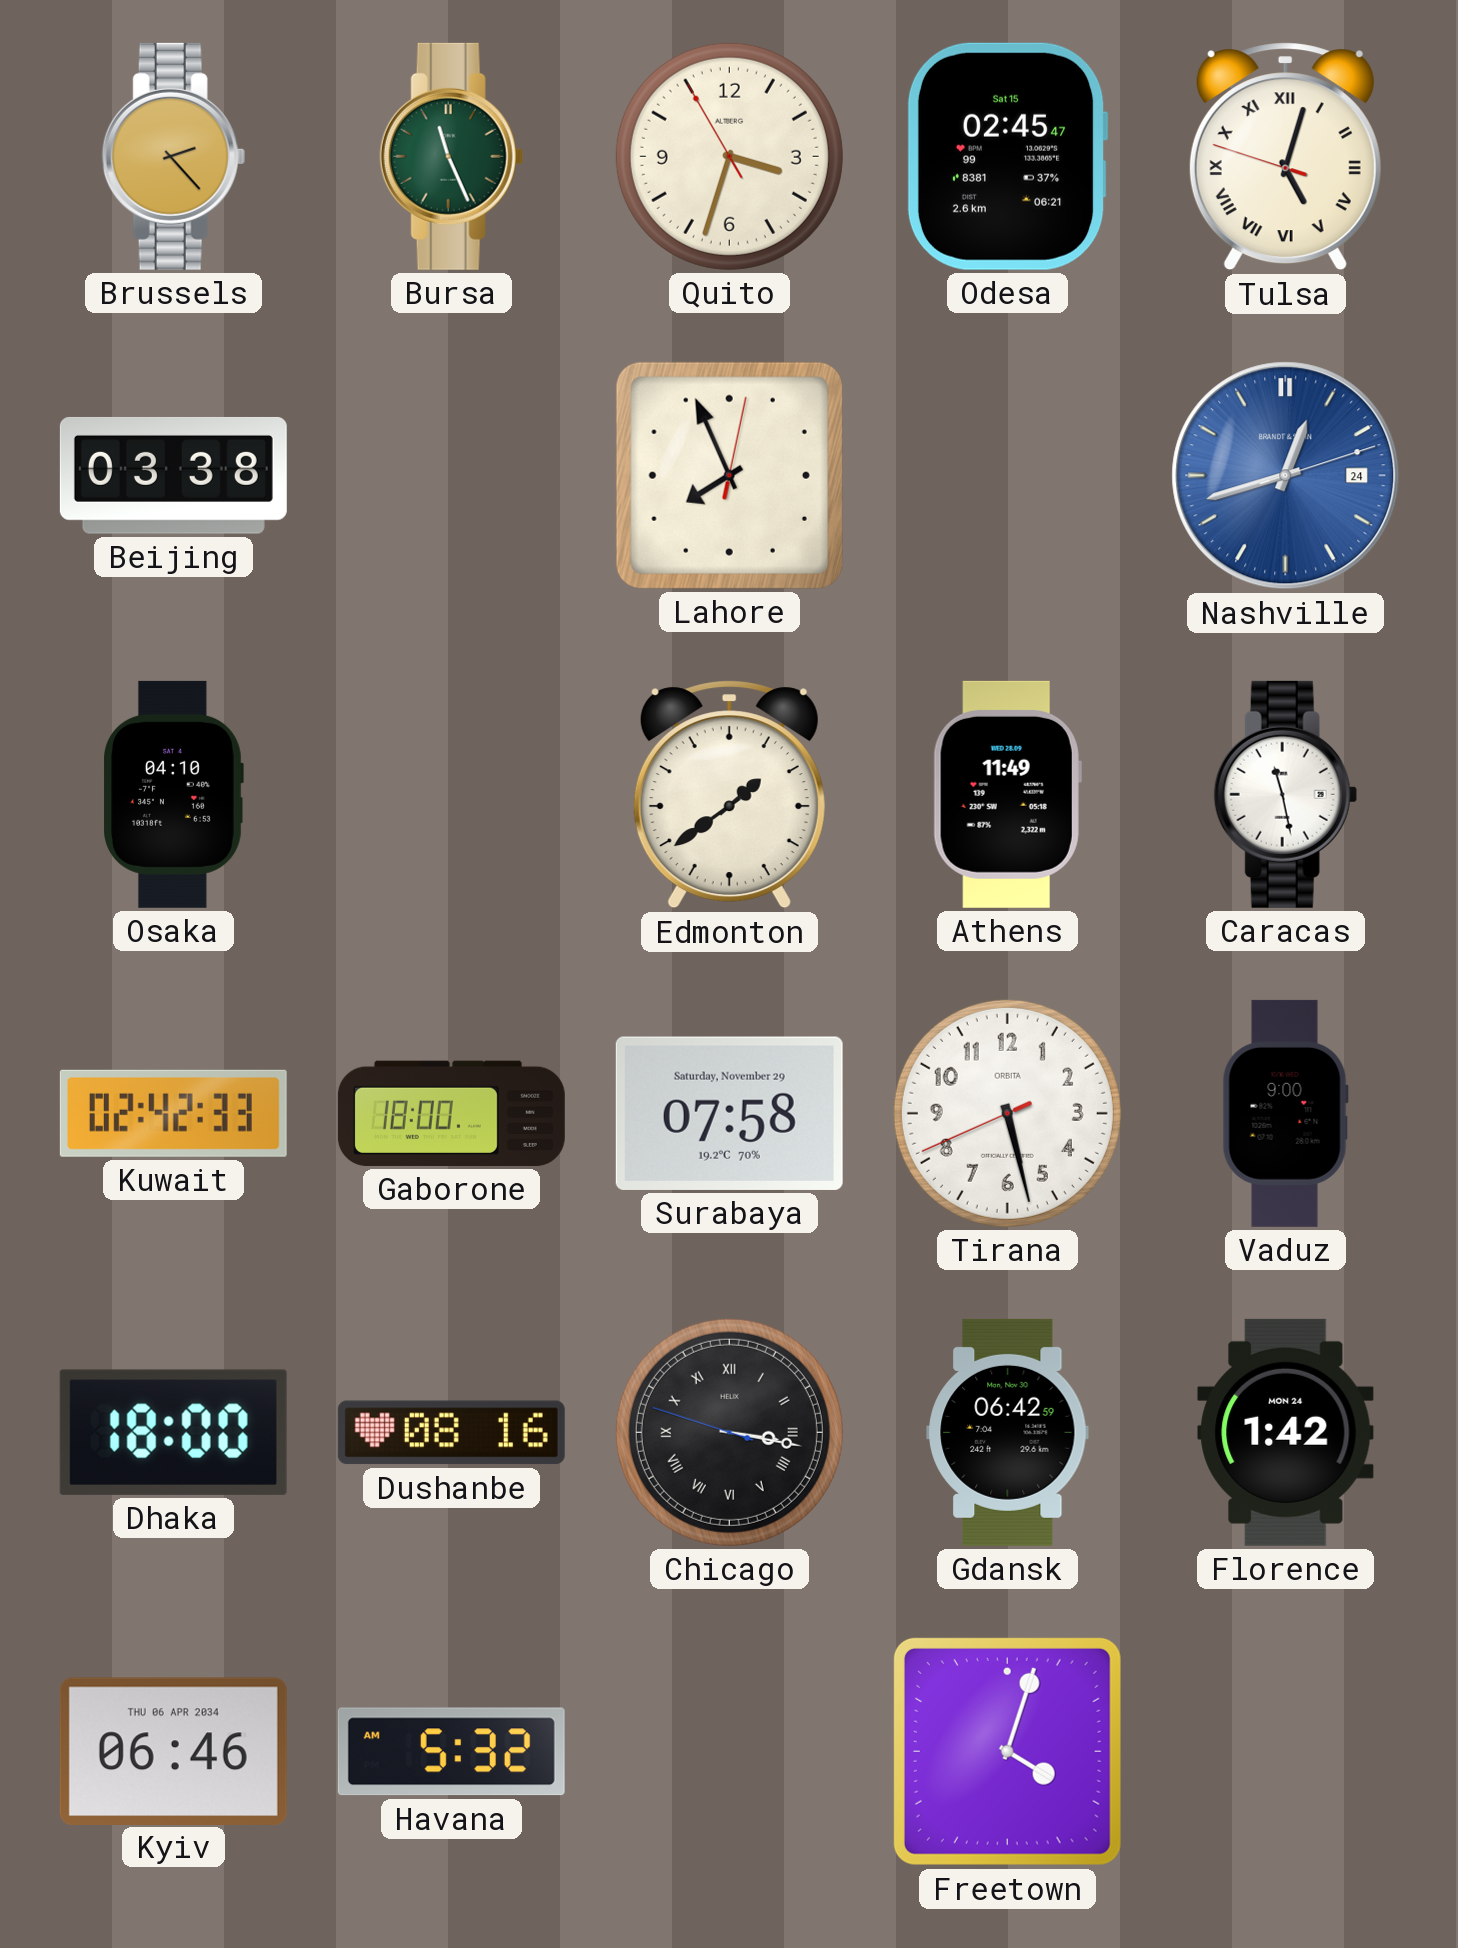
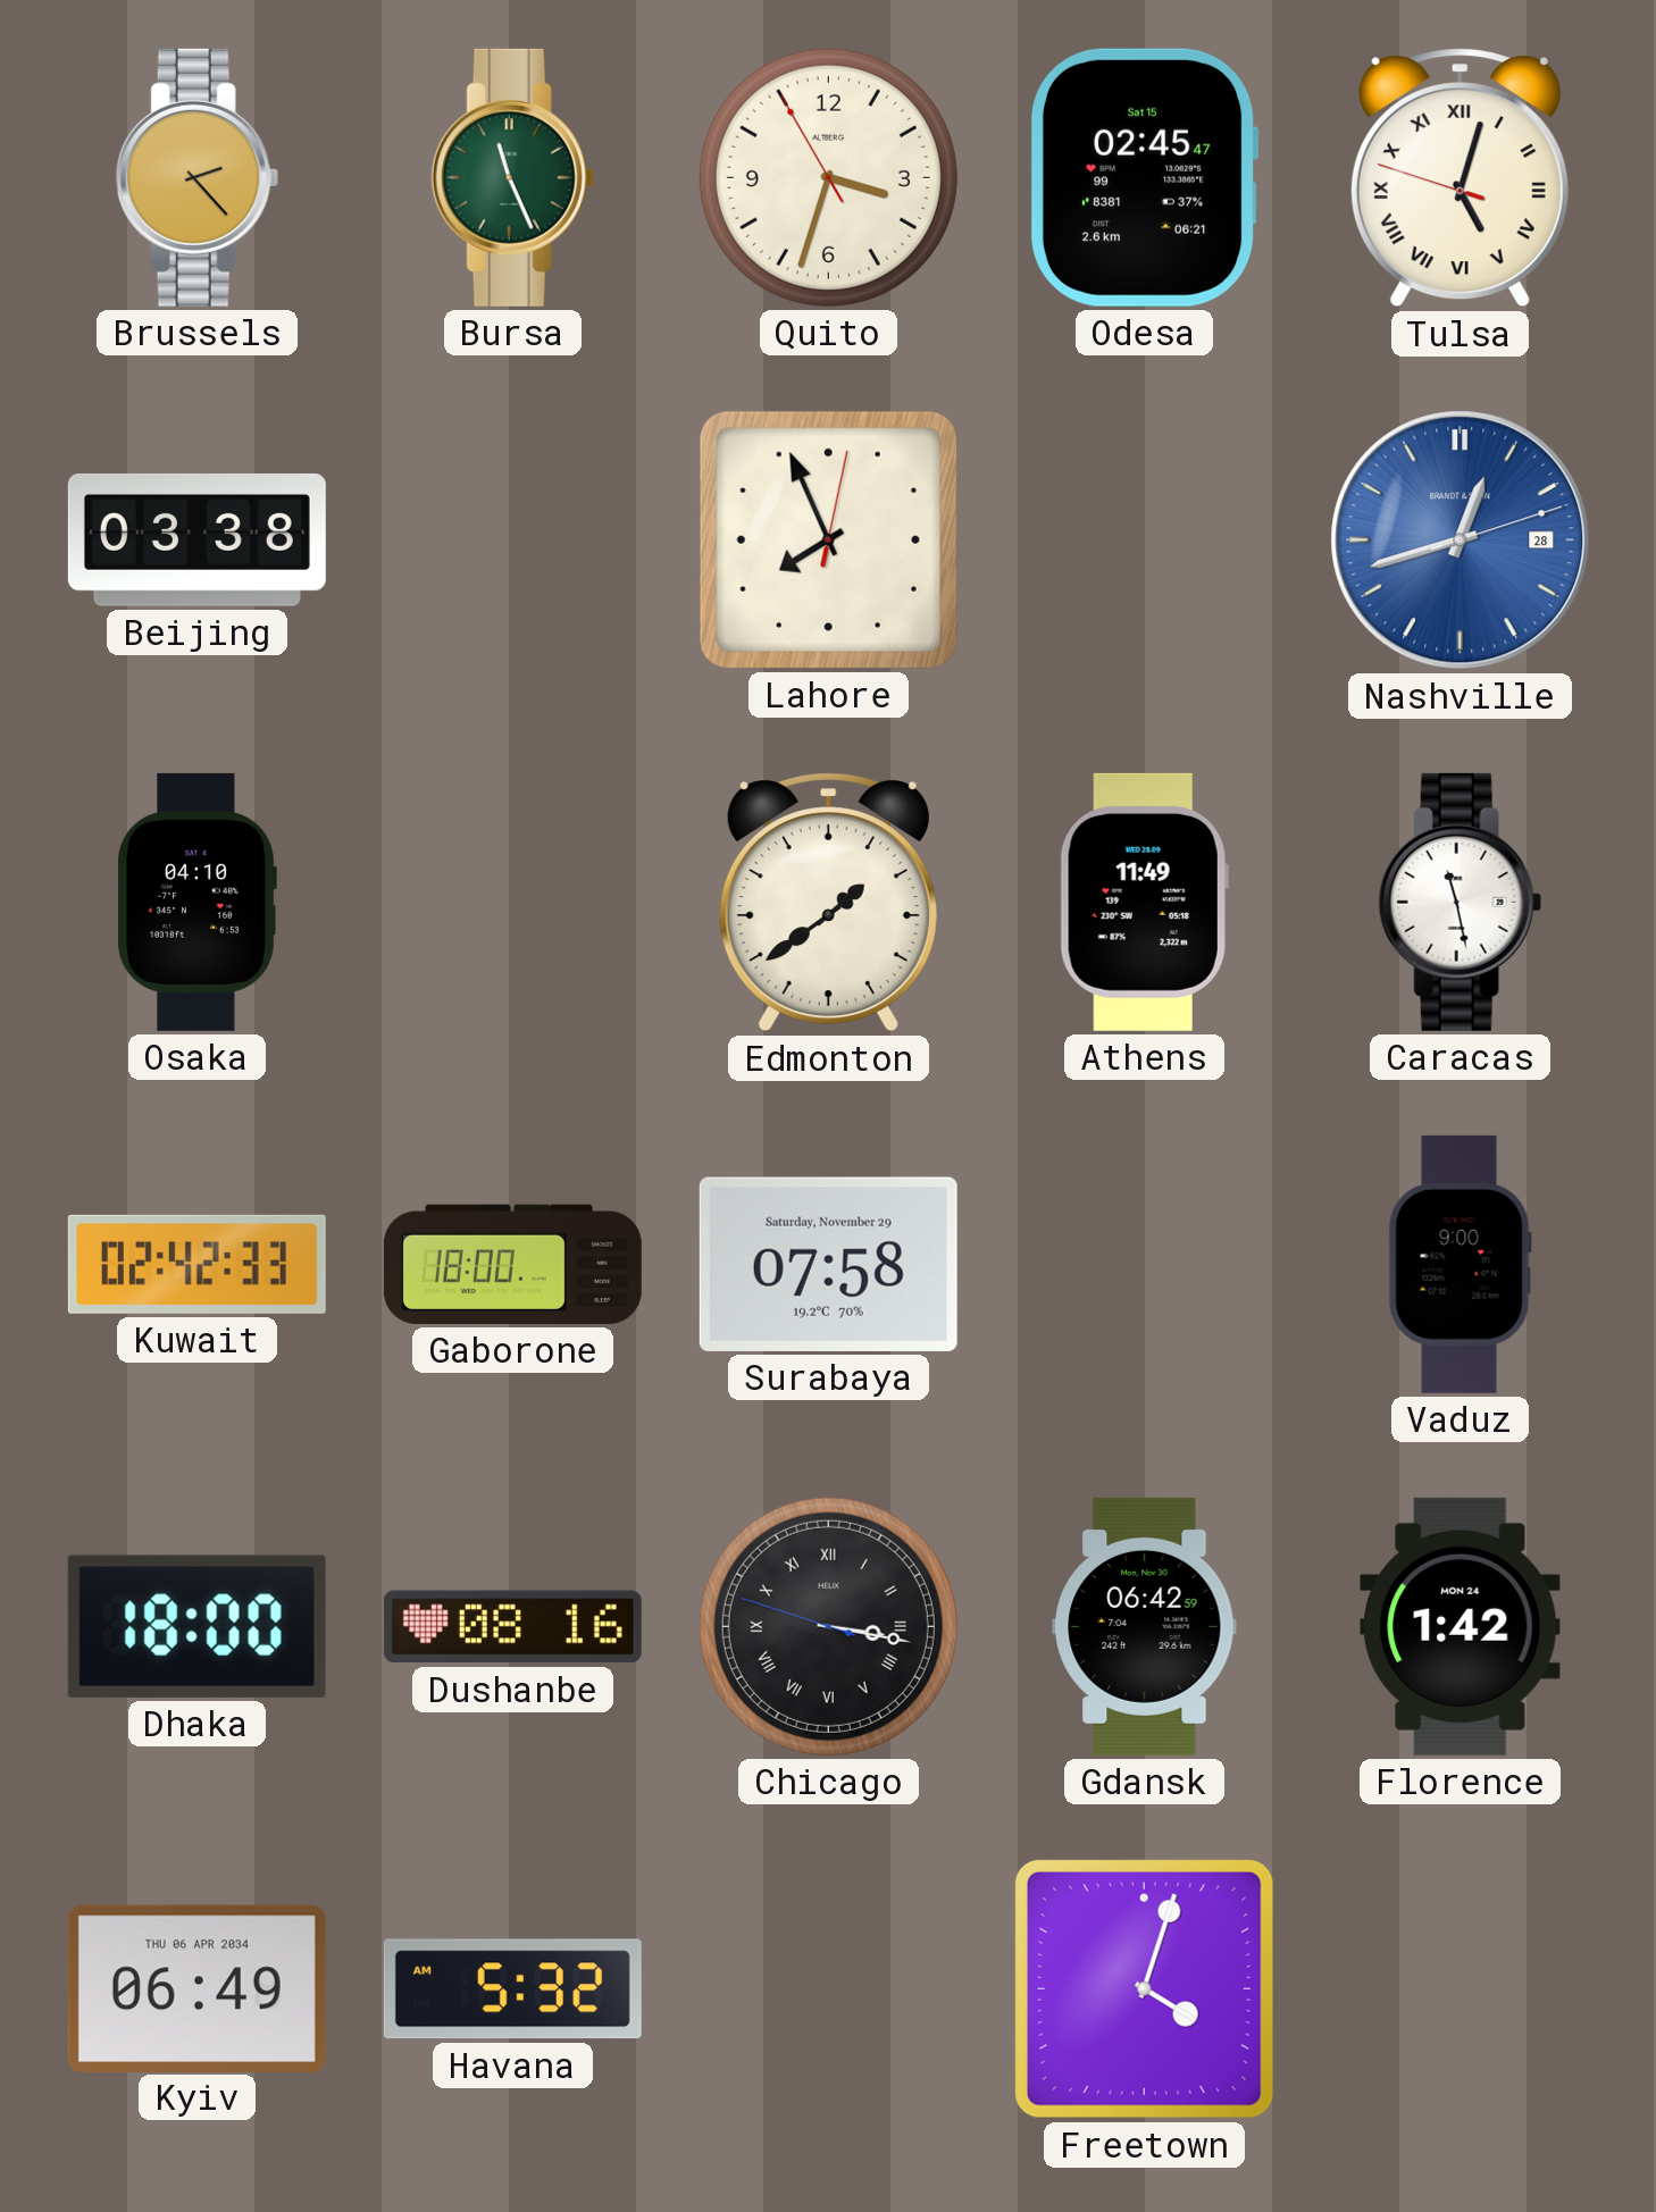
Nashville date: 24 -> 28
Tirana: 5:27 -> none
Kyiv: 06:46 -> 06:49
